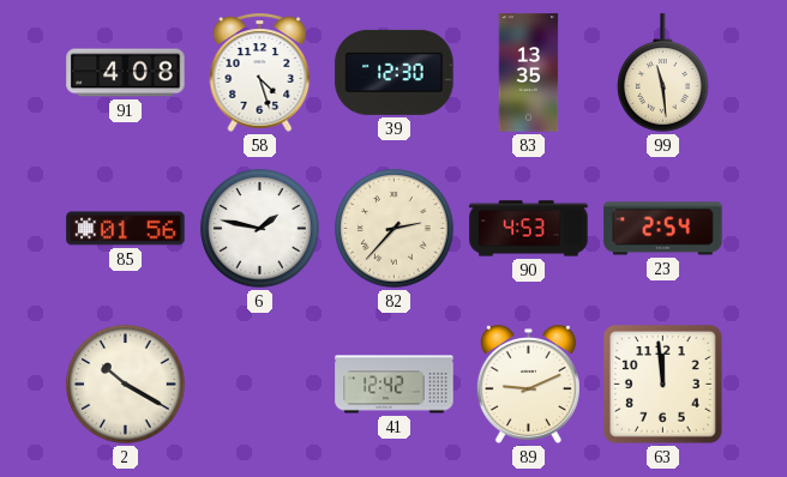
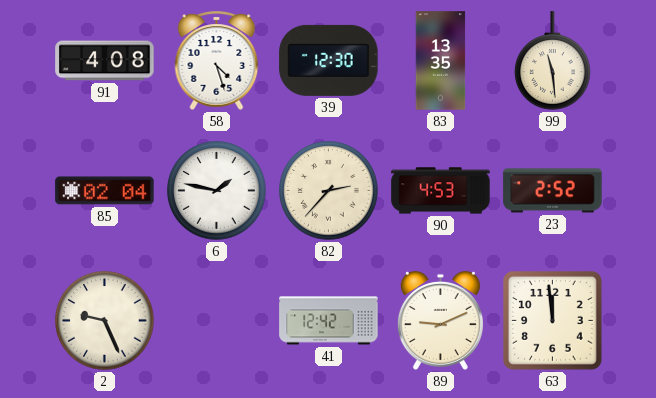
85: 01:56 -> 02:04
23: 2:54 -> 2:52
2: 10:20 -> 9:26
